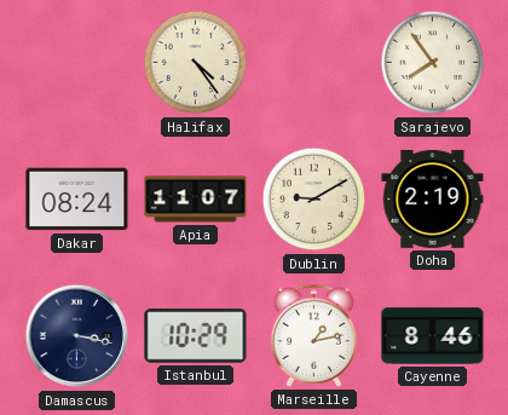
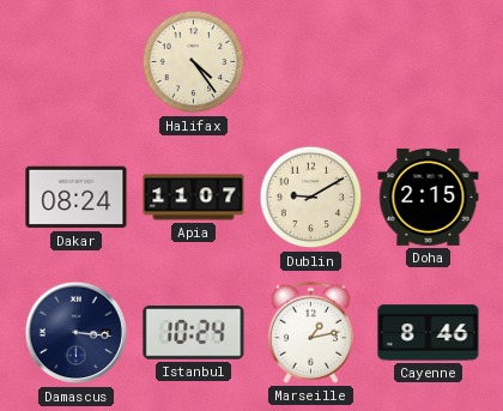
Sarajevo: 7:54 -> none
Doha: 2:19 -> 2:15
Damascus: 3:17 -> 3:16
Istanbul: 10:29 -> 10:24
